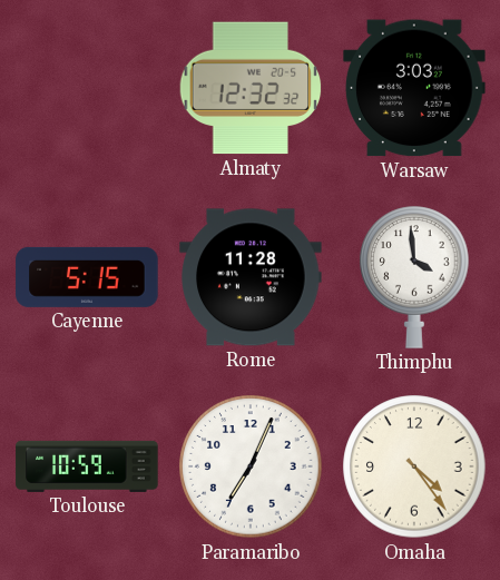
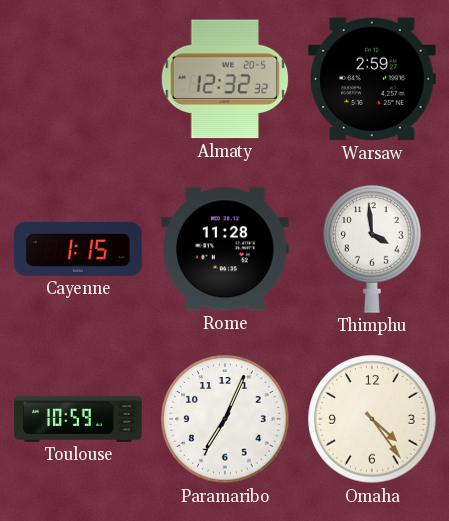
Warsaw: 3:03 -> 2:59
Cayenne: 5:15 -> 1:15
